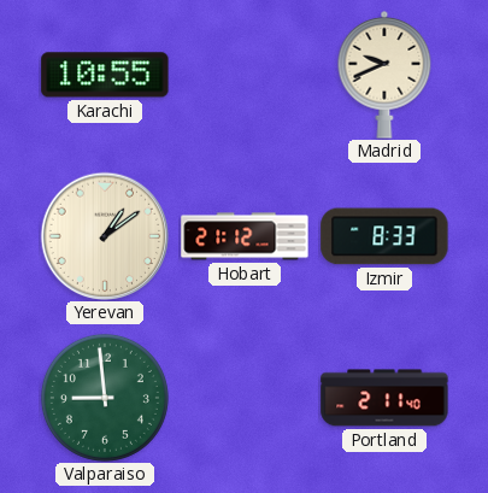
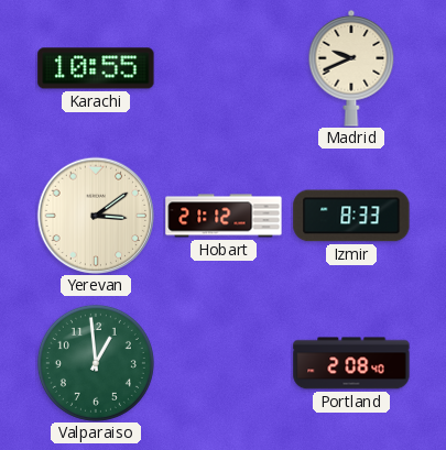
Yerevan: 1:09 -> 3:09
Valparaiso: 8:59 -> 12:59
Portland: 2:11 -> 2:08
